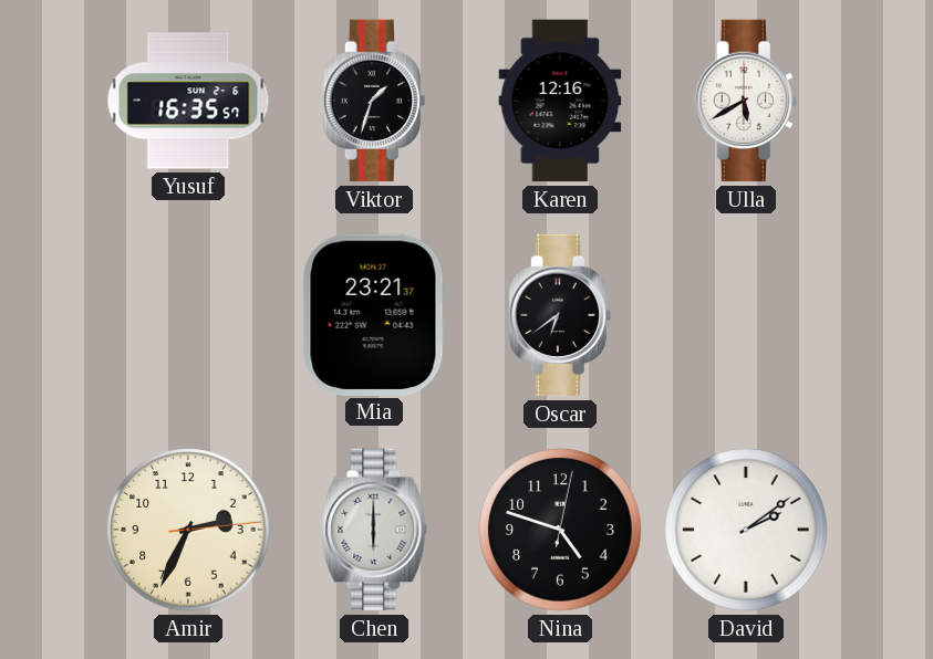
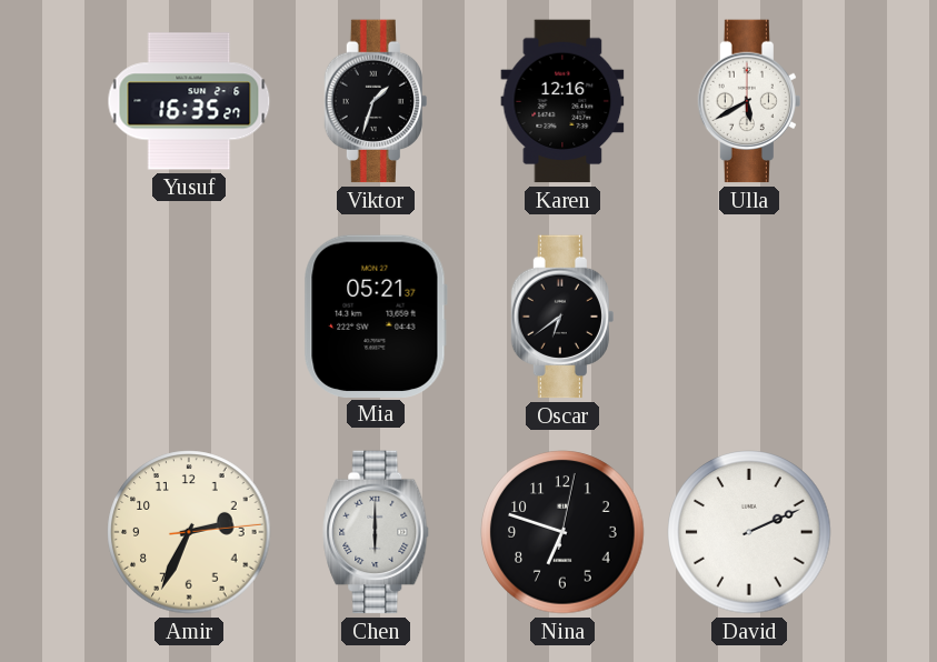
Yusuf: 16:35:57 -> 16:35:27
Mia: 23:21 -> 05:21
Nina: 4:48 -> 6:48
David: 2:09 -> 2:11
